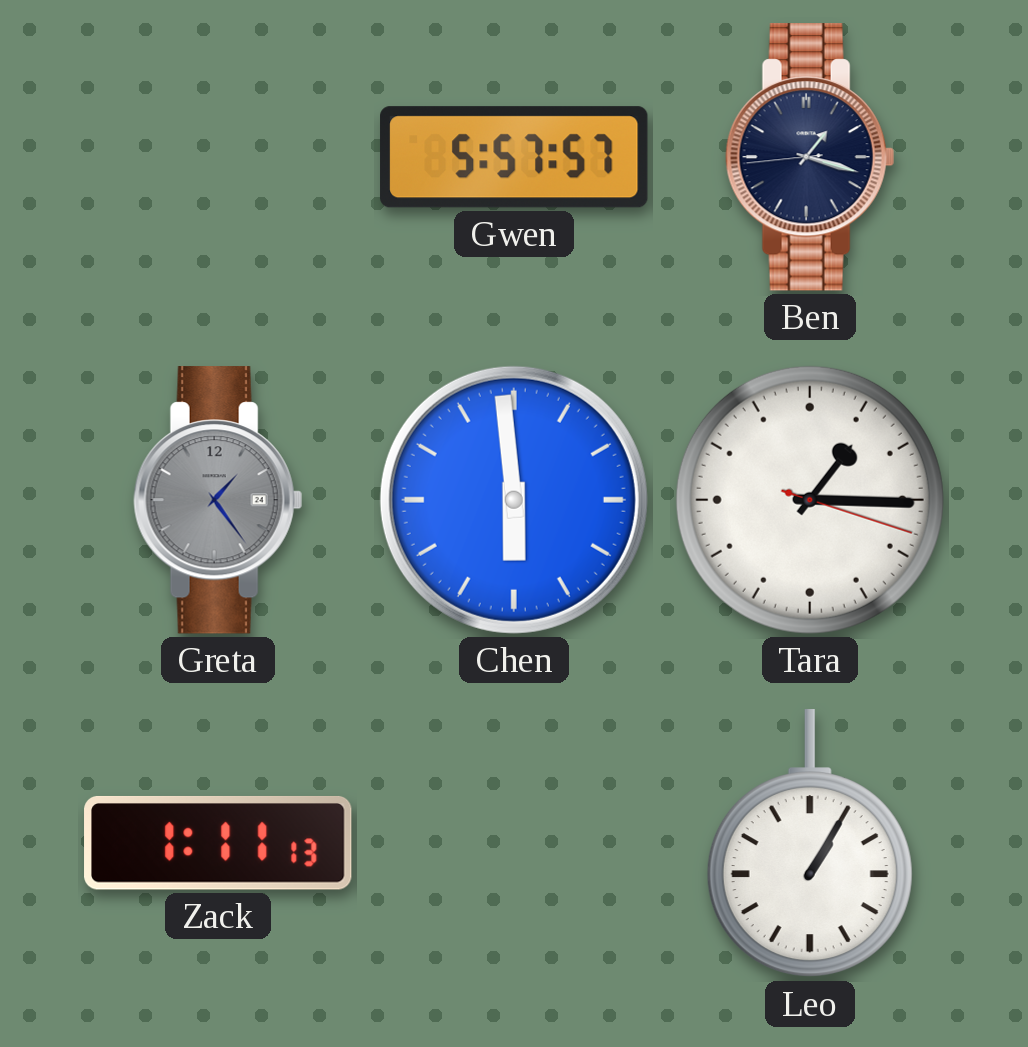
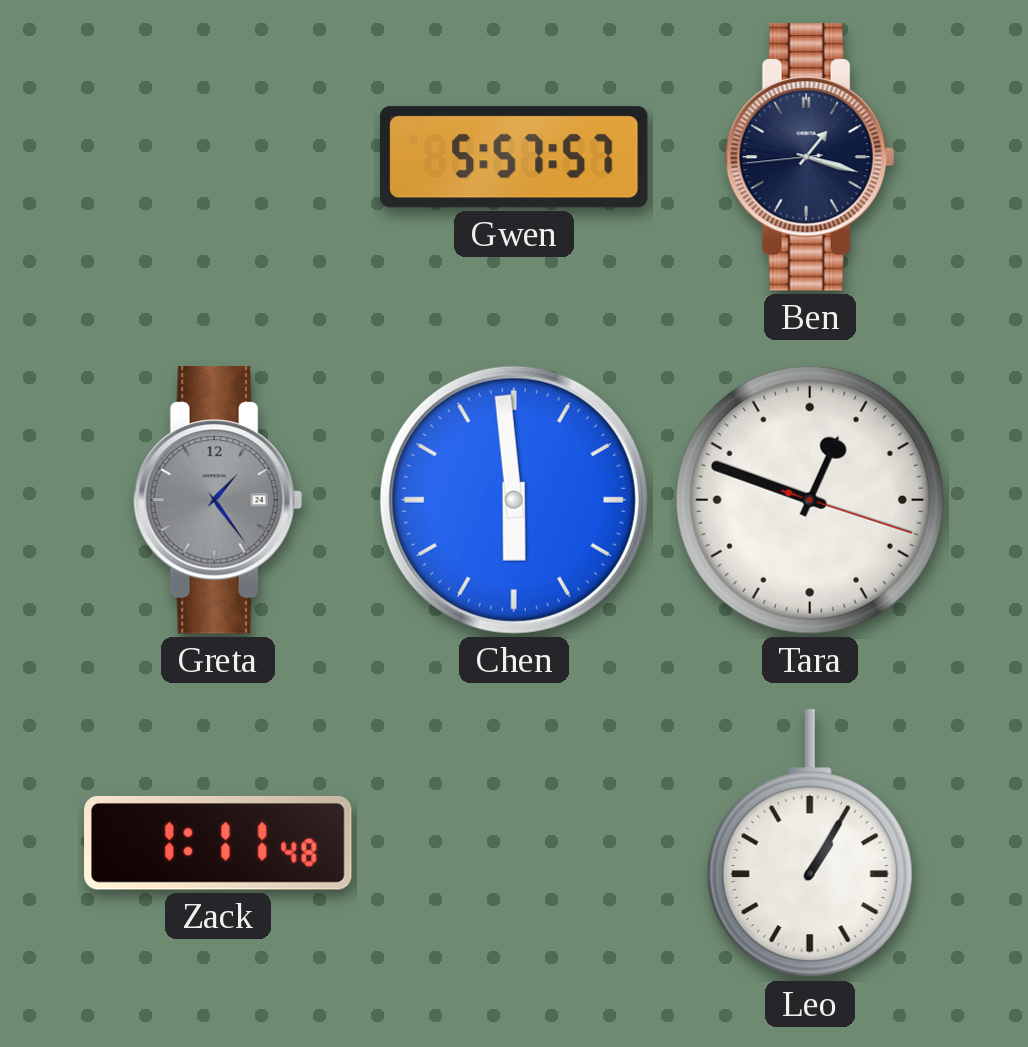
Tara: 1:15 -> 12:48
Zack: 1:11:13 -> 1:11:48
